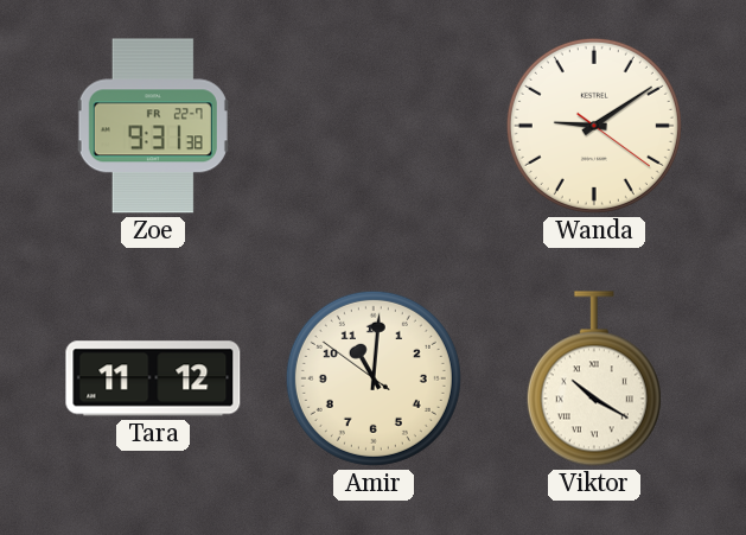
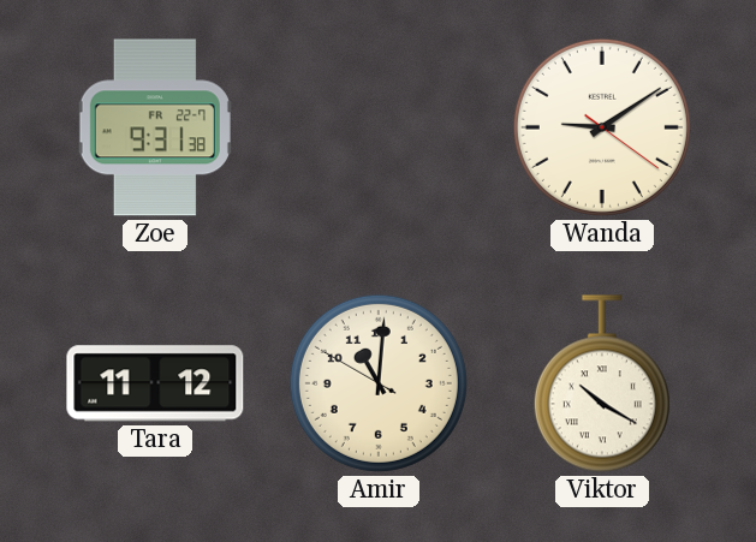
Amir: 11:00:51 -> 11:00:50
